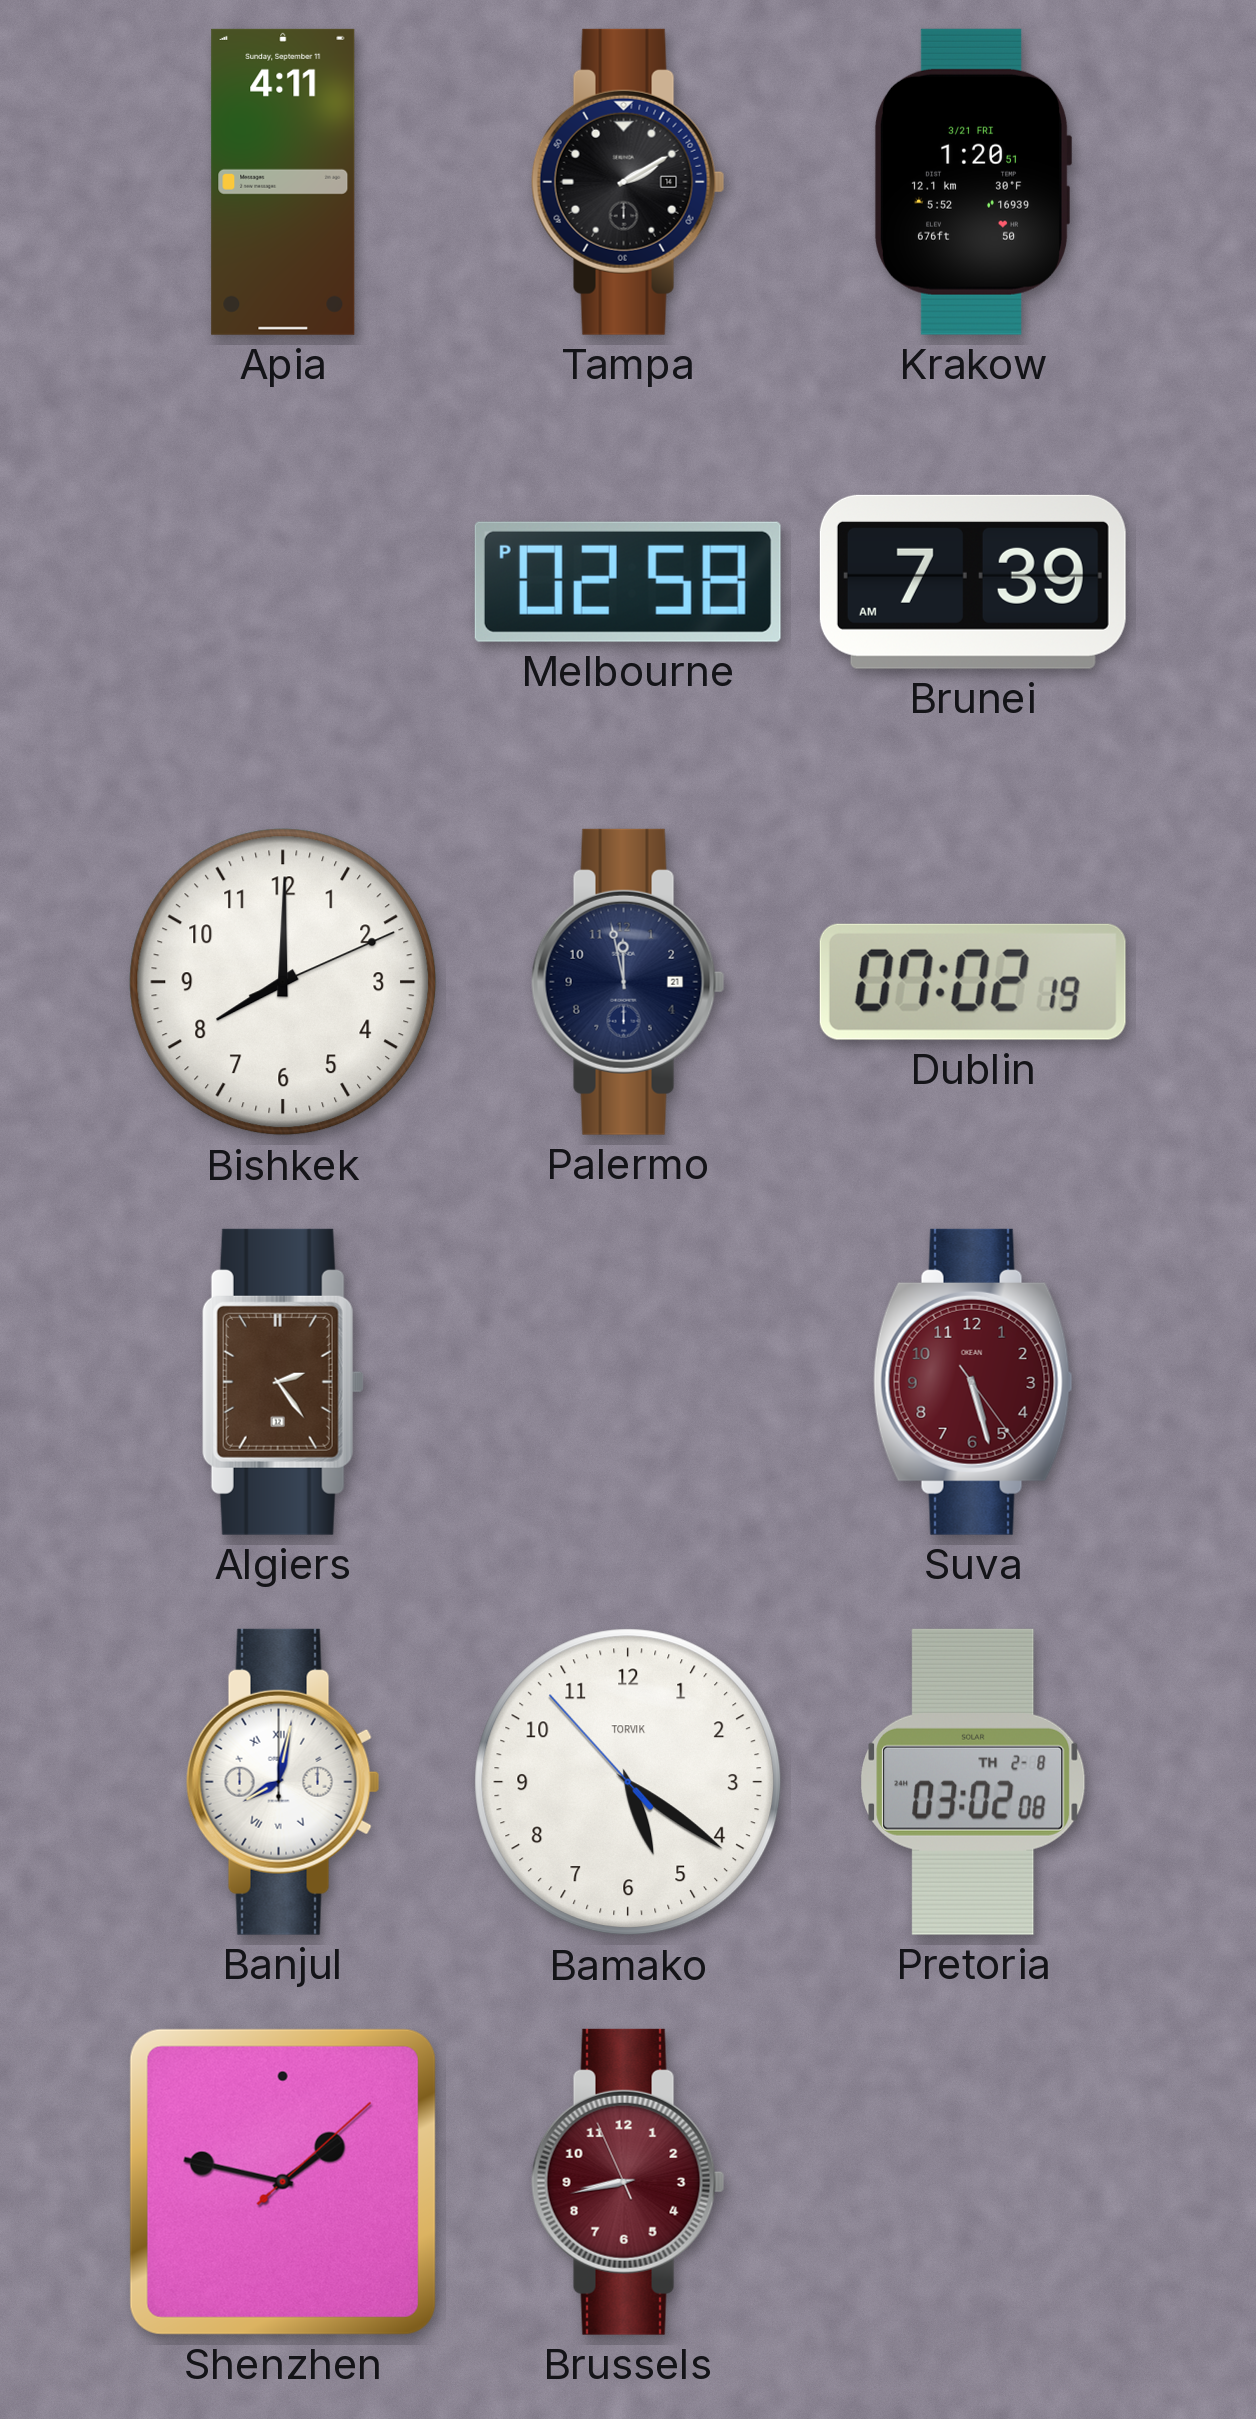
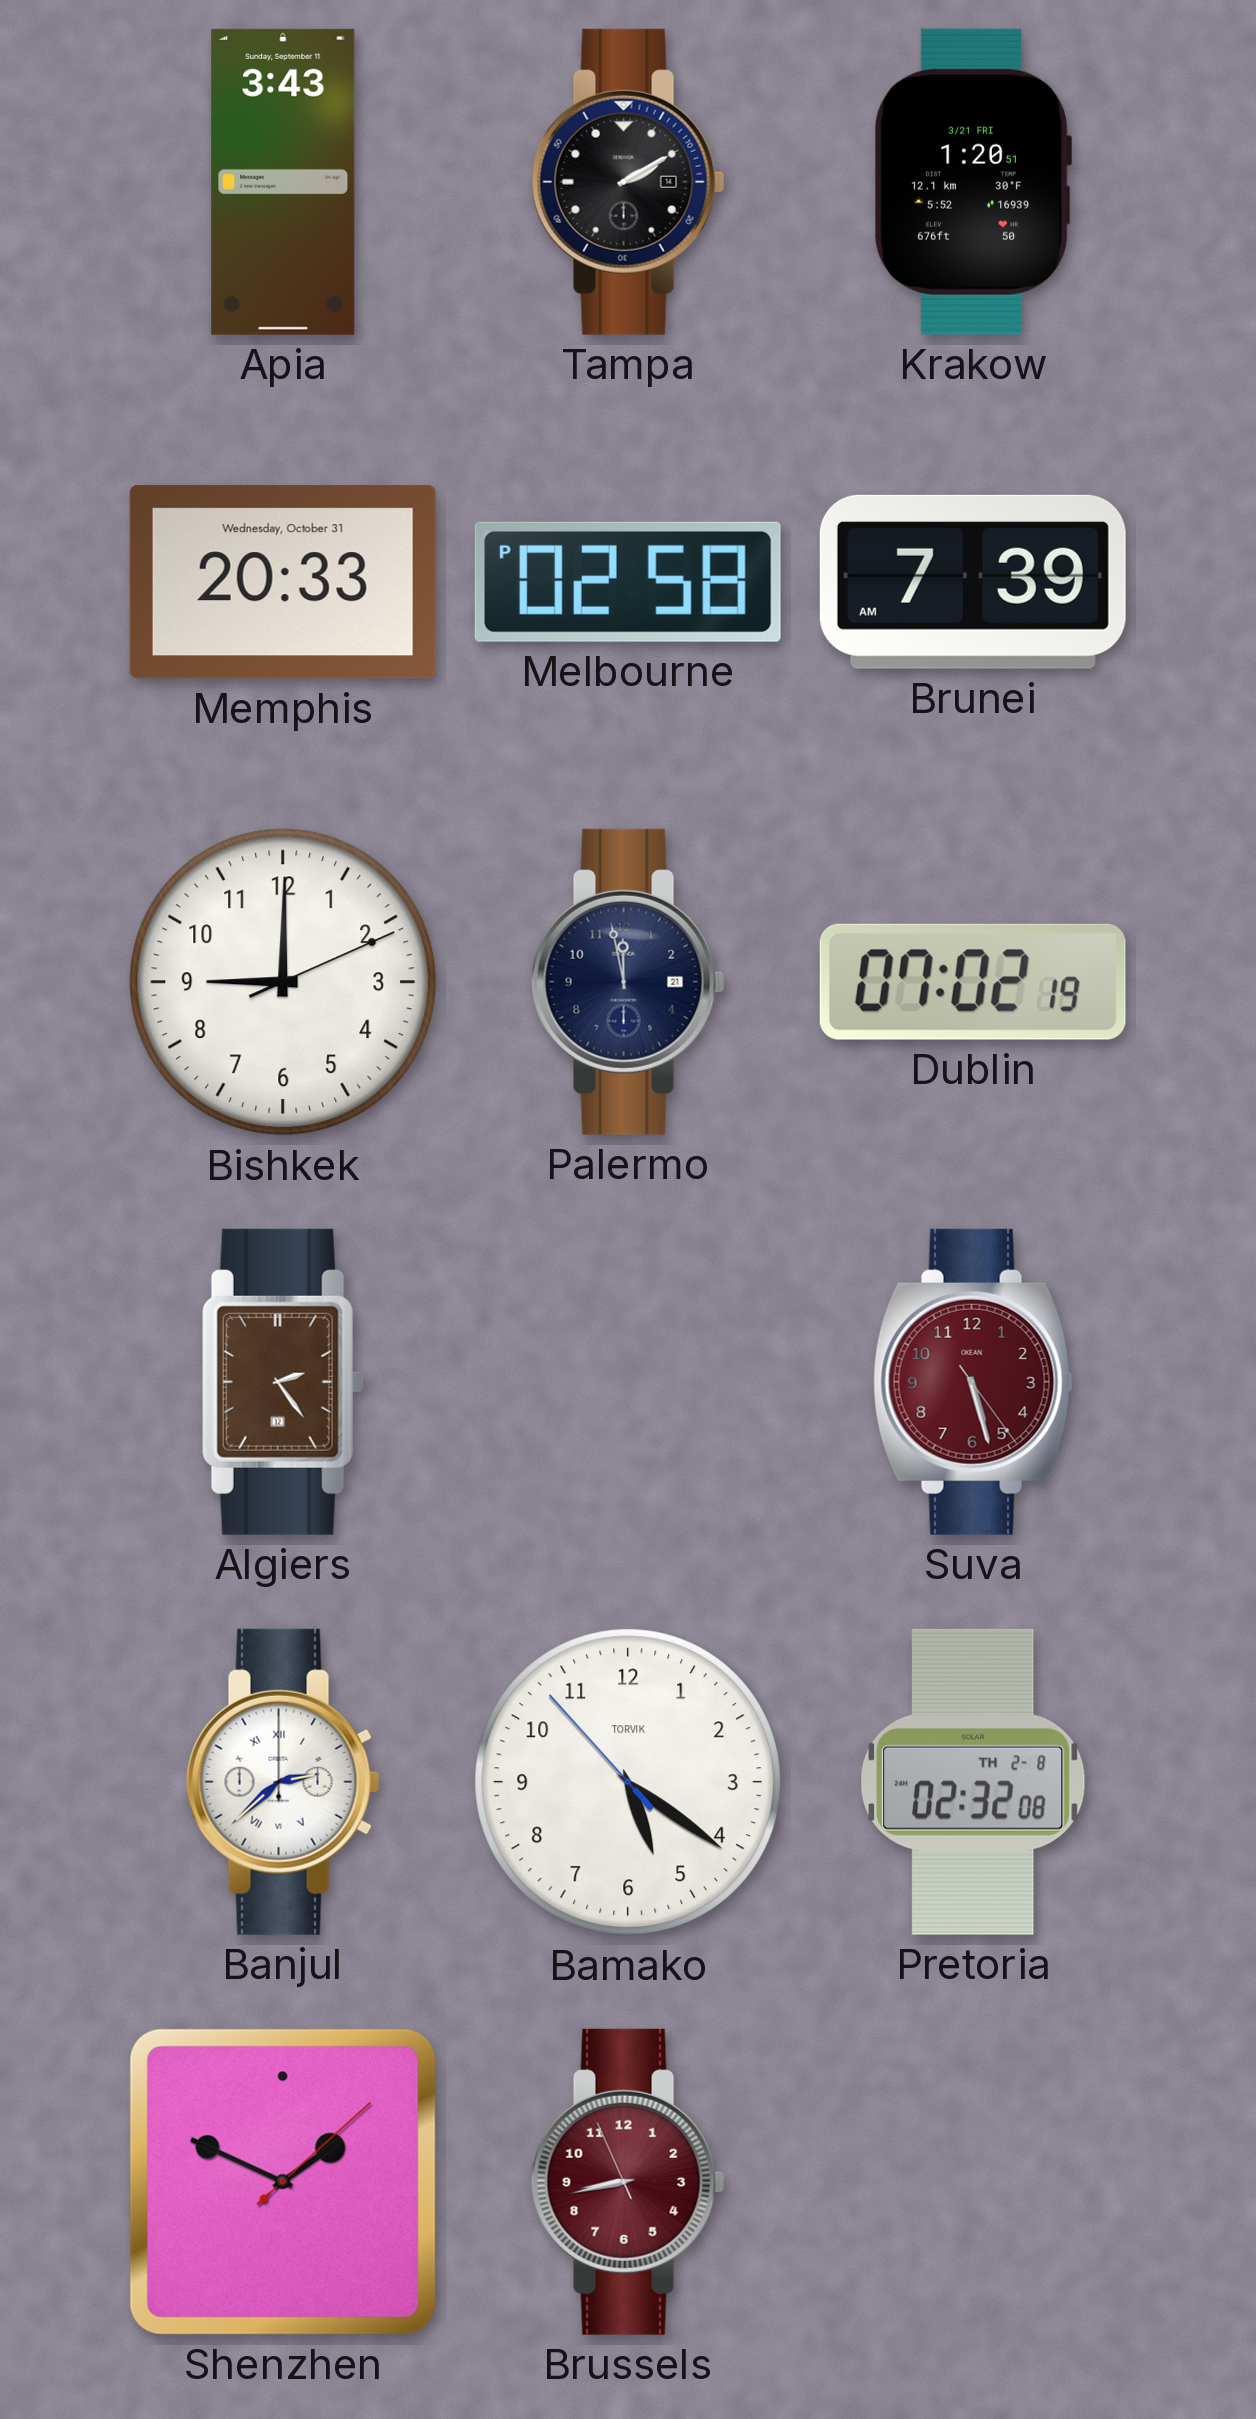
Apia: 4:11 -> 3:43
Memphis: none -> 20:33
Bishkek: 8:00 -> 9:00
Banjul: 8:02 -> 2:38
Pretoria: 03:02 -> 02:32
Shenzhen: 1:47 -> 1:49
